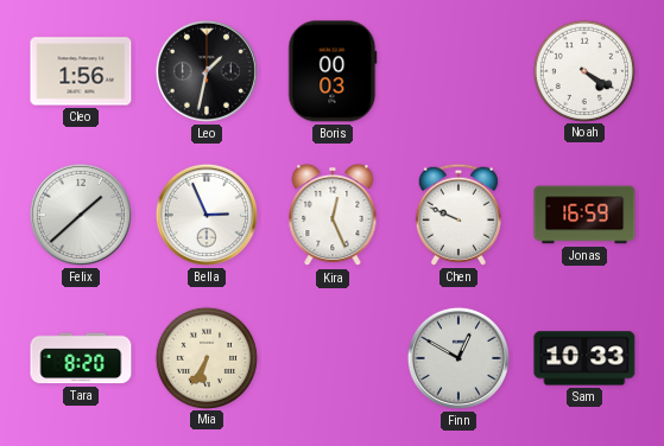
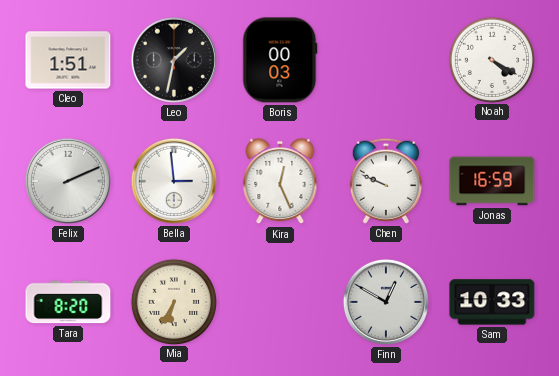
Cleo: 1:56 -> 1:51
Felix: 1:38 -> 2:11
Bella: 2:56 -> 2:59
